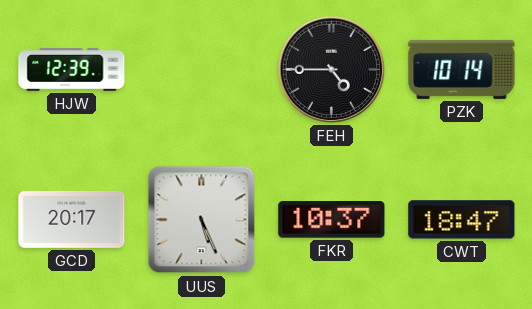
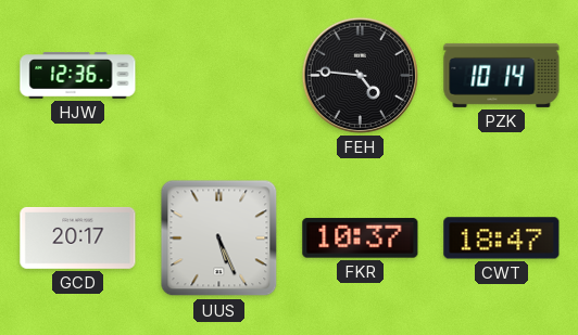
HJW: 12:39 -> 12:36
FEH: 4:45 -> 4:46
